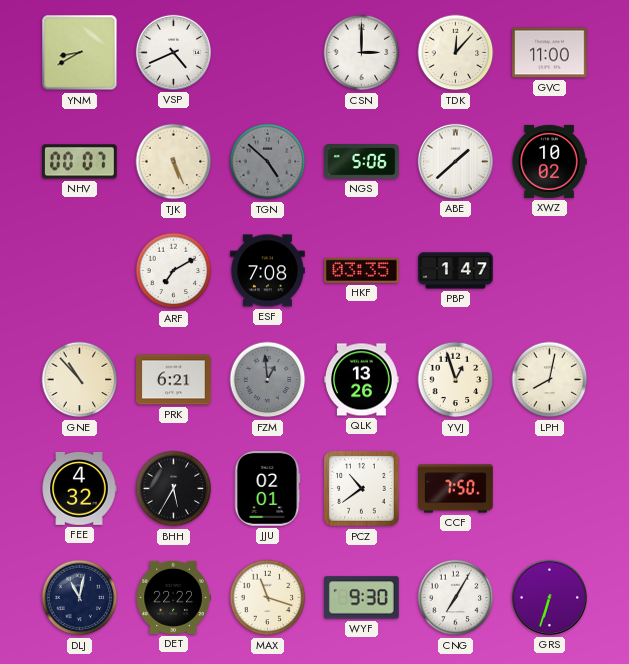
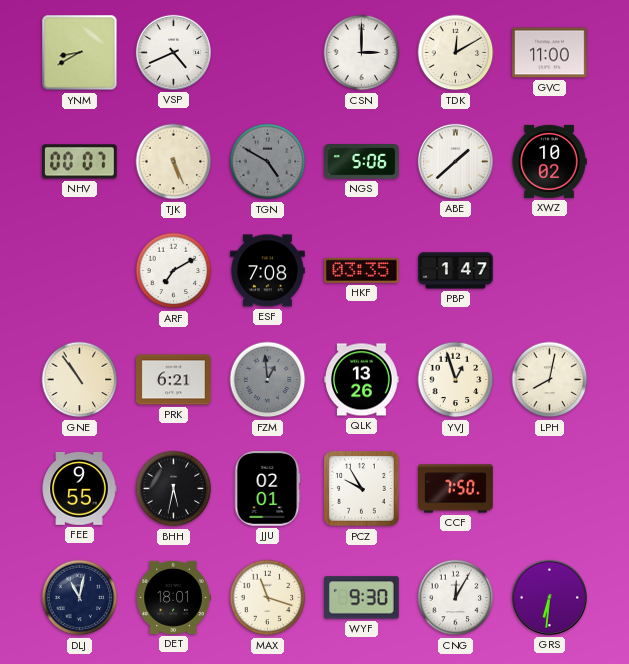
TDK: 12:07 -> 12:10
TGN: 4:52 -> 4:50
GNE: 10:53 -> 10:54
FEE: 4:32 -> 9:55
BHH: 5:35 -> 5:32
PCZ: 10:39 -> 9:55
DET: 22:22 -> 18:01
CNG: 7:05 -> 12:05
GRS: 6:33 -> 6:31
